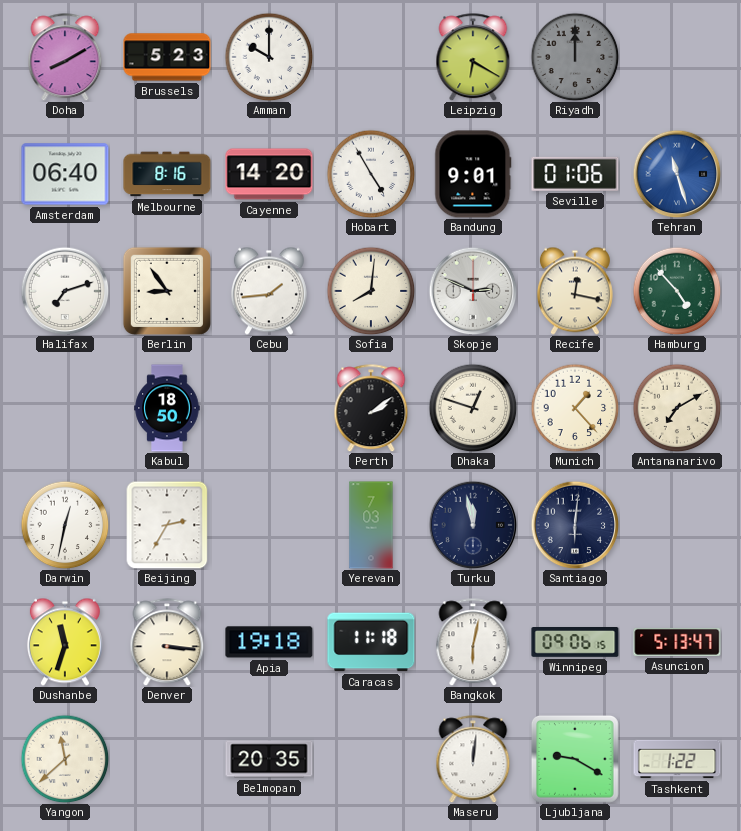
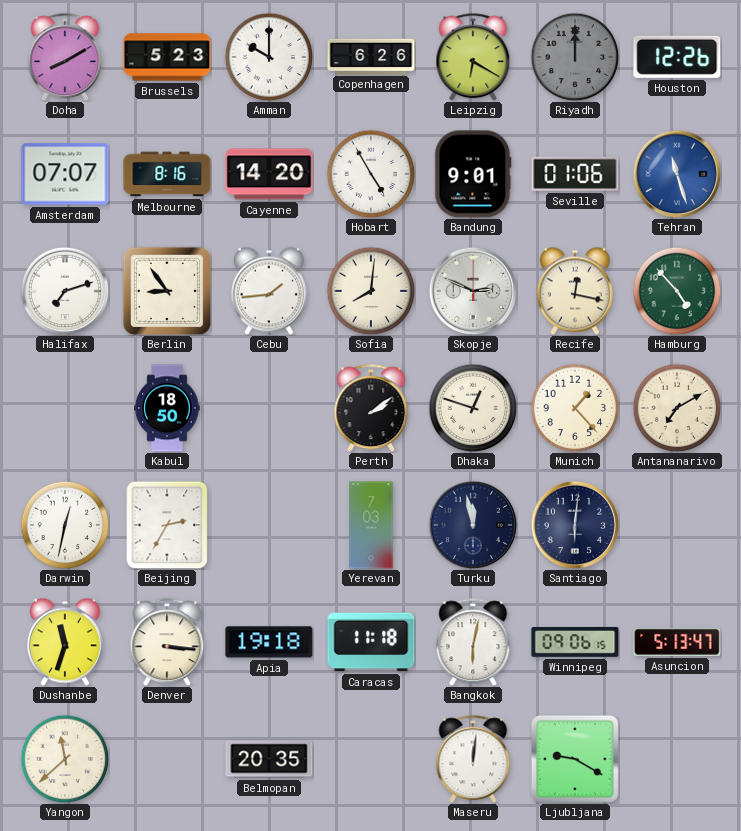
Copenhagen: none -> 6:26
Houston: none -> 12:26
Amsterdam: 06:40 -> 07:07
Tashkent: 1:22 -> none
